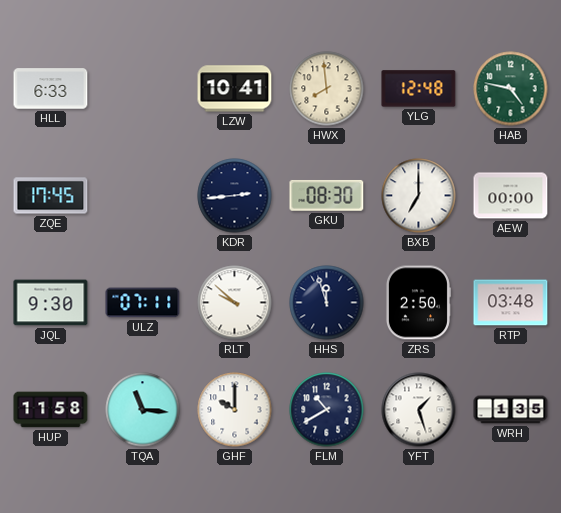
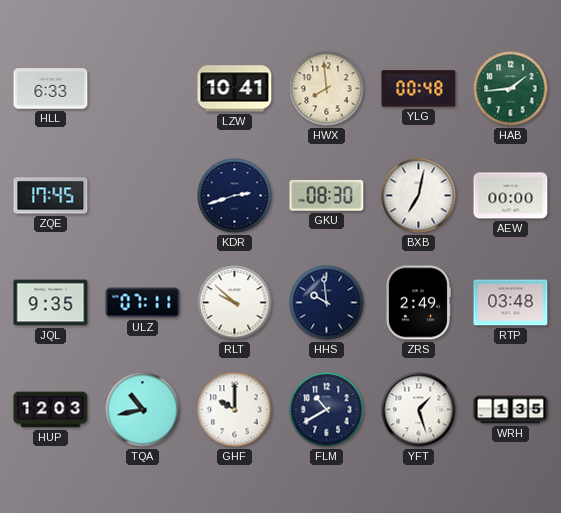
YLG: 12:48 -> 00:48
HAB: 4:47 -> 1:44
KDR: 2:44 -> 2:42
BXB: 7:00 -> 7:02
JQL: 9:30 -> 9:35
HHS: 11:57 -> 9:59
ZRS: 2:50 -> 2:49
HUP: 11:58 -> 12:03
TQA: 11:16 -> 10:43
